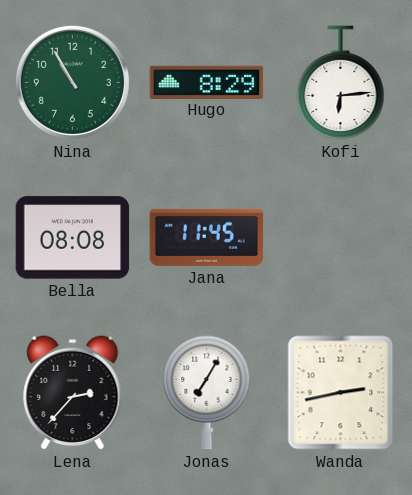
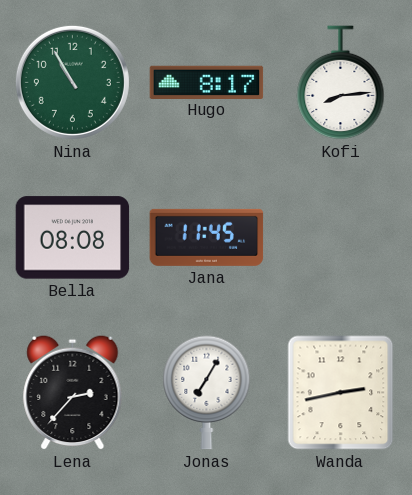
Hugo: 8:29 -> 8:17
Kofi: 6:14 -> 8:14
